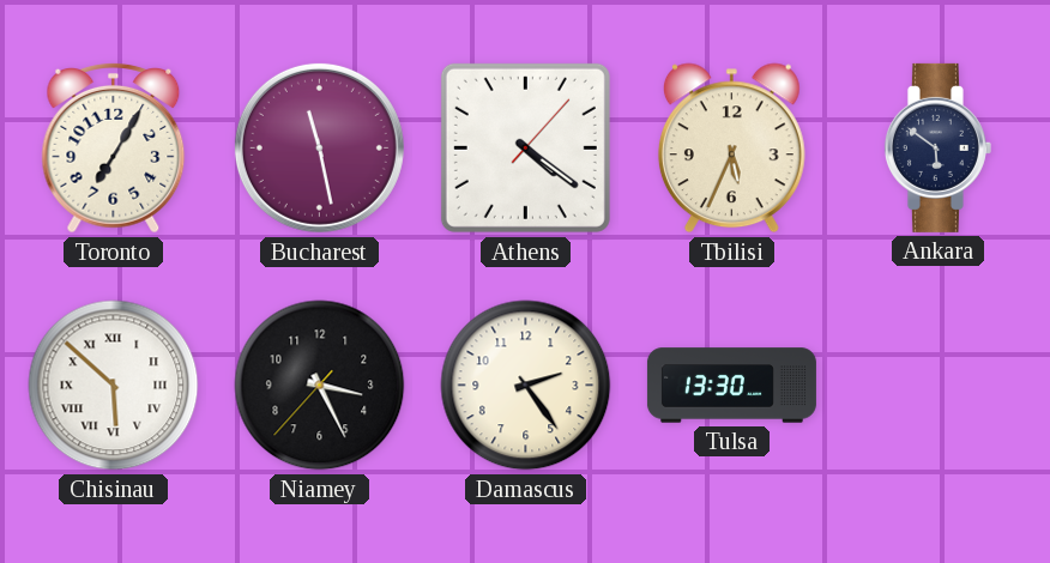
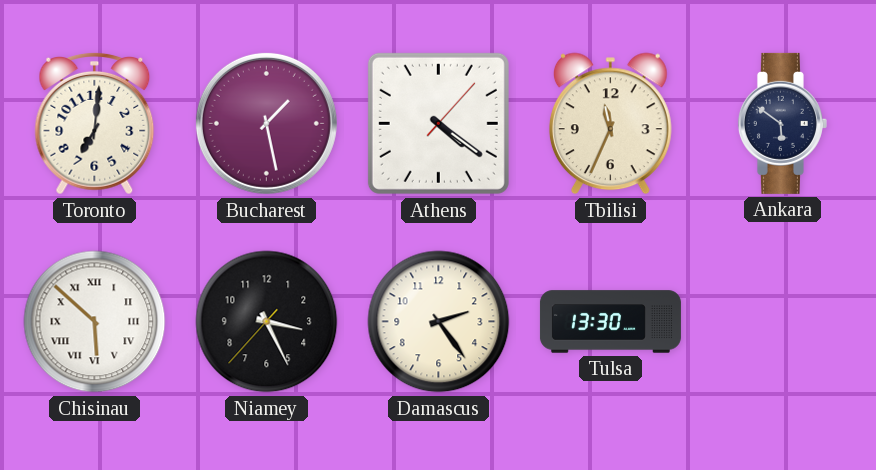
Toronto: 7:05 -> 7:01
Bucharest: 11:28 -> 1:28
Tbilisi: 5:34 -> 11:34
